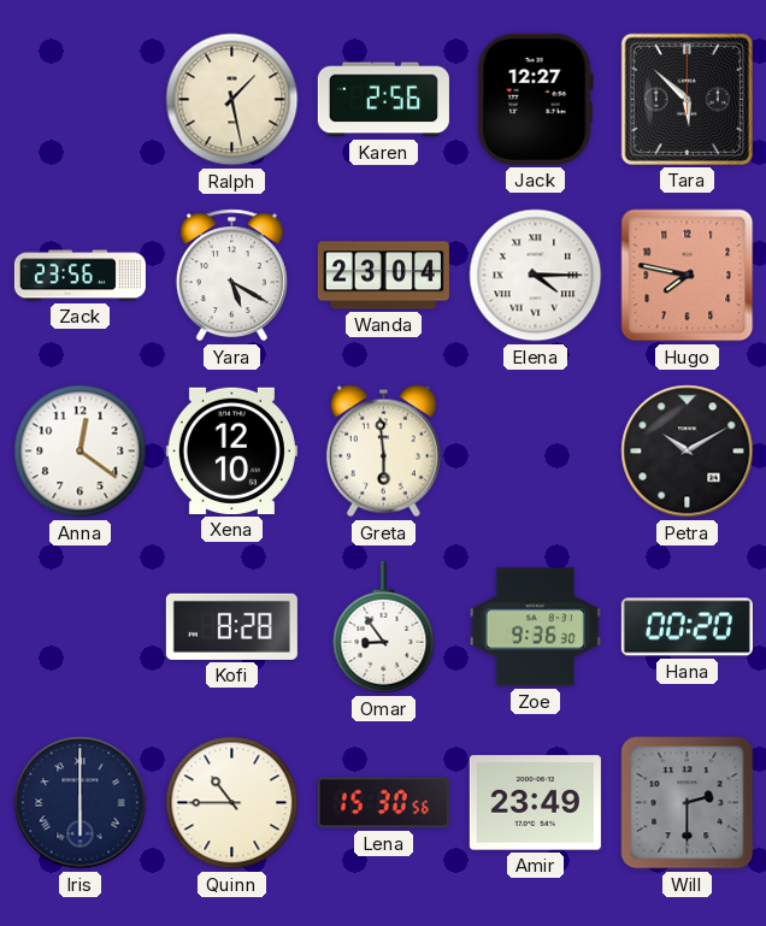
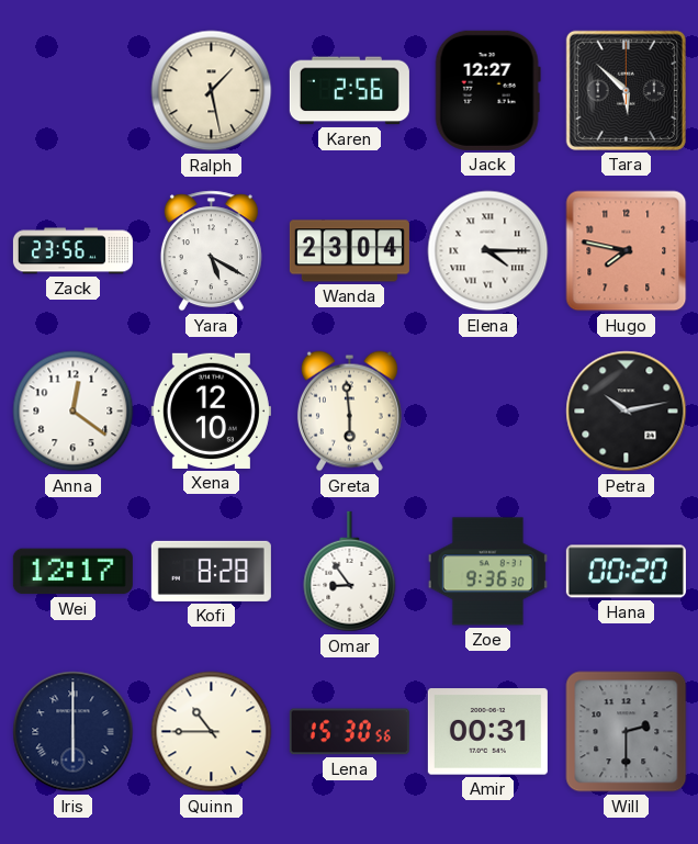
Petra: 10:10 -> 10:13
Wei: none -> 12:17
Amir: 23:49 -> 00:31
